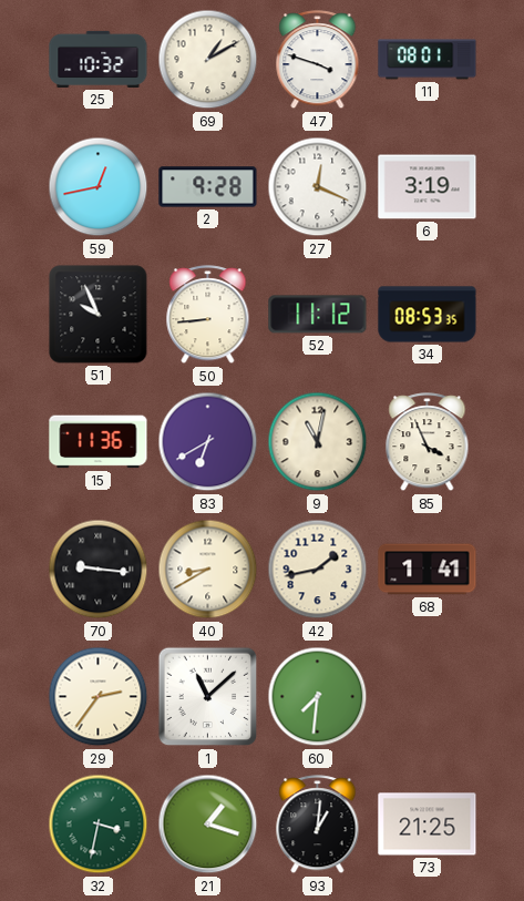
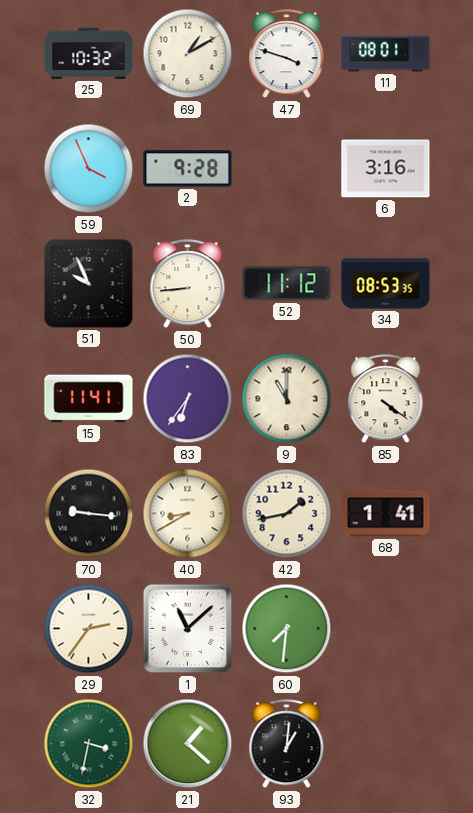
59: 12:43 -> 3:56
27: 12:19 -> none
6: 3:19 -> 3:16
15: 11:36 -> 11:41
83: 6:40 -> 6:36
9: 11:02 -> 11:00
85: 3:56 -> 4:21
21: 1:18 -> 1:22
73: 21:25 -> none
